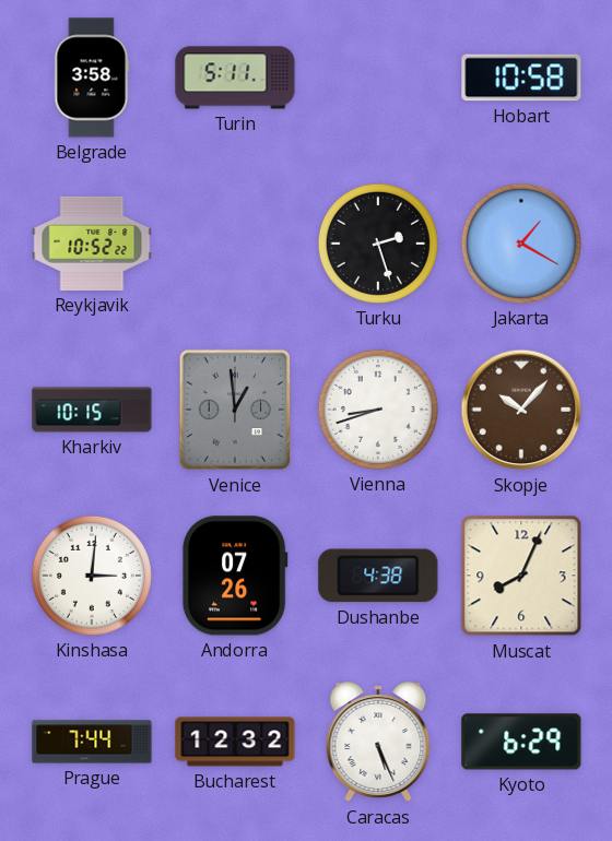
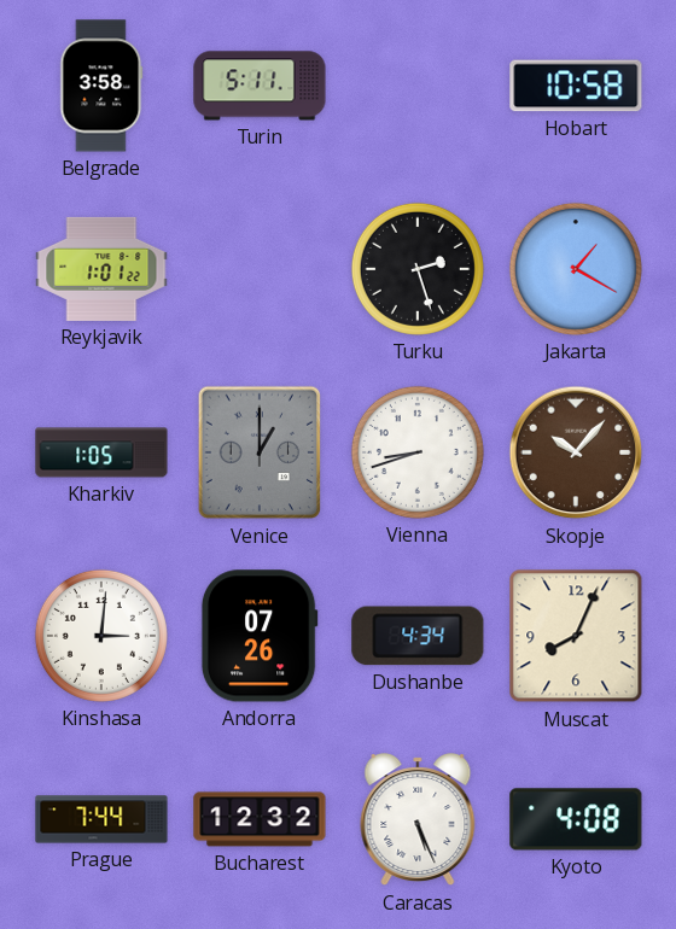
Reykjavik: 10:52 -> 1:01
Kharkiv: 10:15 -> 1:05
Venice: 12:59 -> 1:00
Dushanbe: 4:38 -> 4:34
Kyoto: 6:29 -> 4:08
